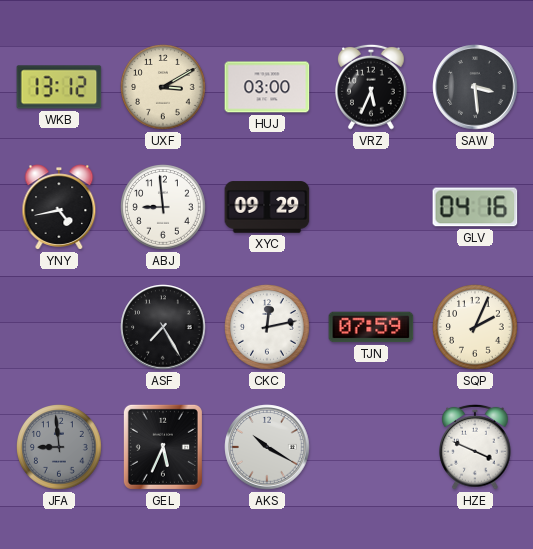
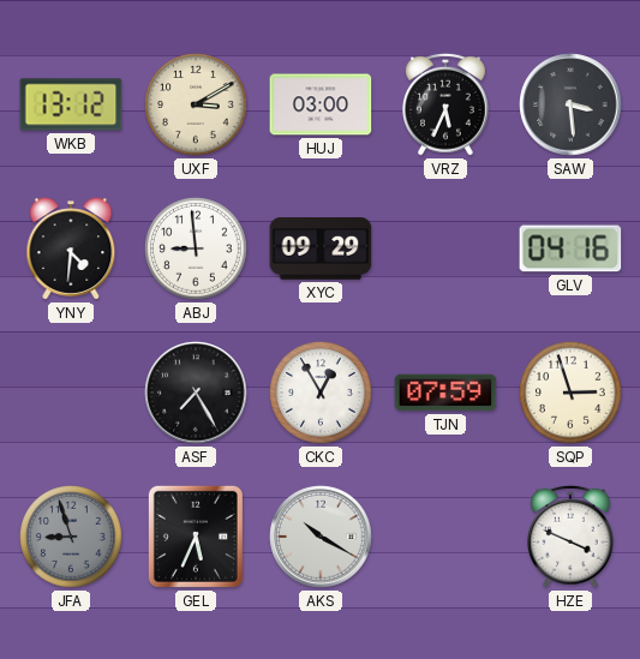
YNY: 4:43 -> 4:31
CKC: 12:13 -> 12:55
SQP: 2:04 -> 2:57
JFA: 8:59 -> 8:57
